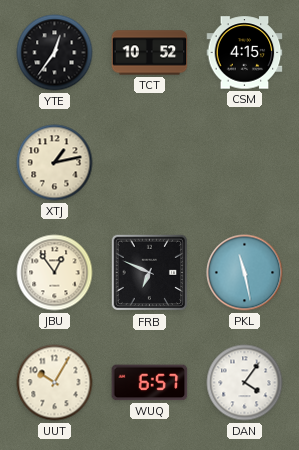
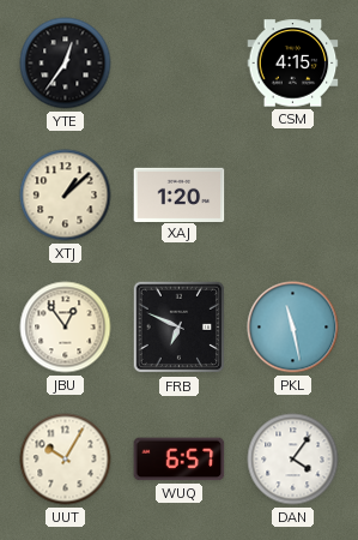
TCT: 10:52 -> none
XTJ: 1:13 -> 1:08
XAJ: none -> 1:20
